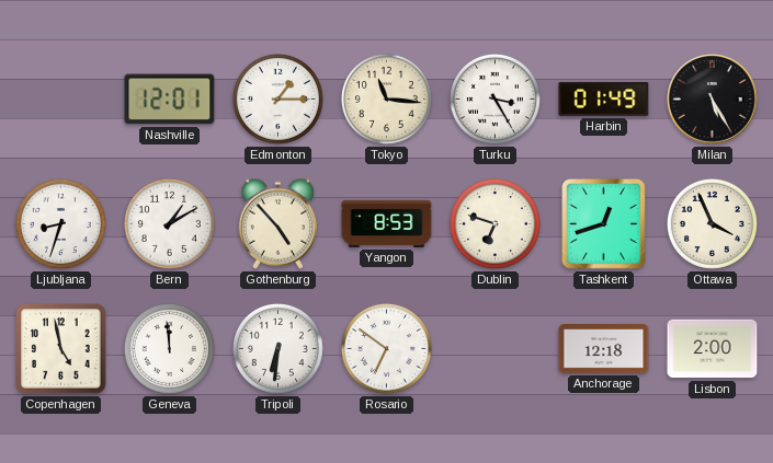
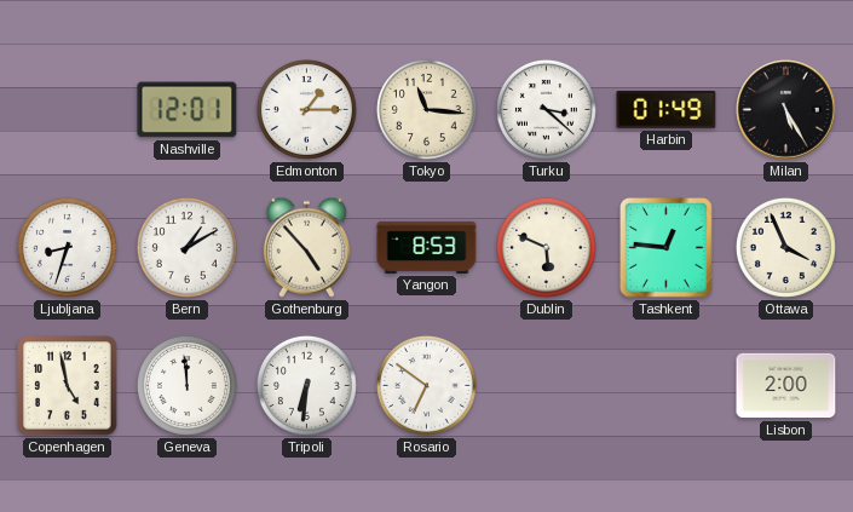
Turku: 3:25 -> 3:22
Dublin: 6:48 -> 5:49
Tashkent: 12:42 -> 12:46
Anchorage: 12:18 -> none
